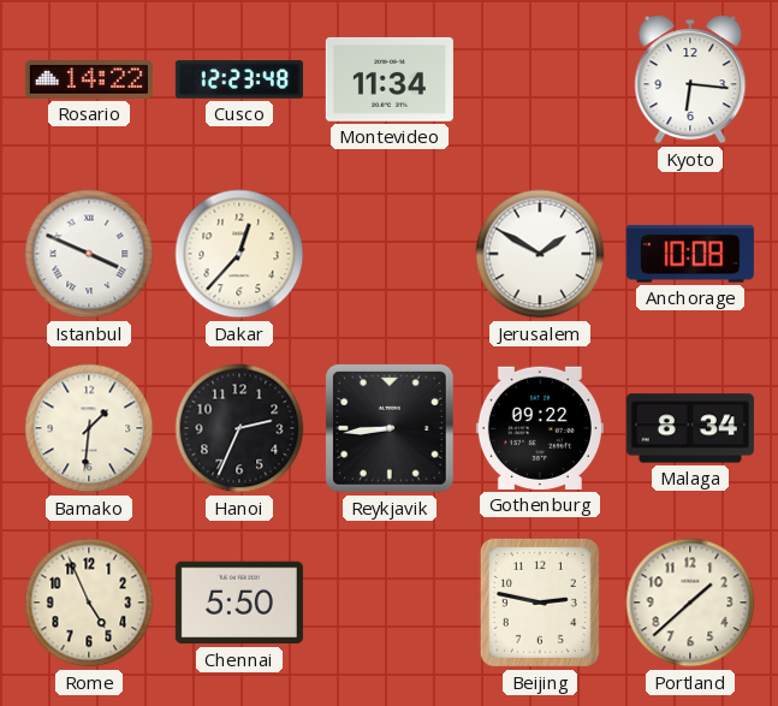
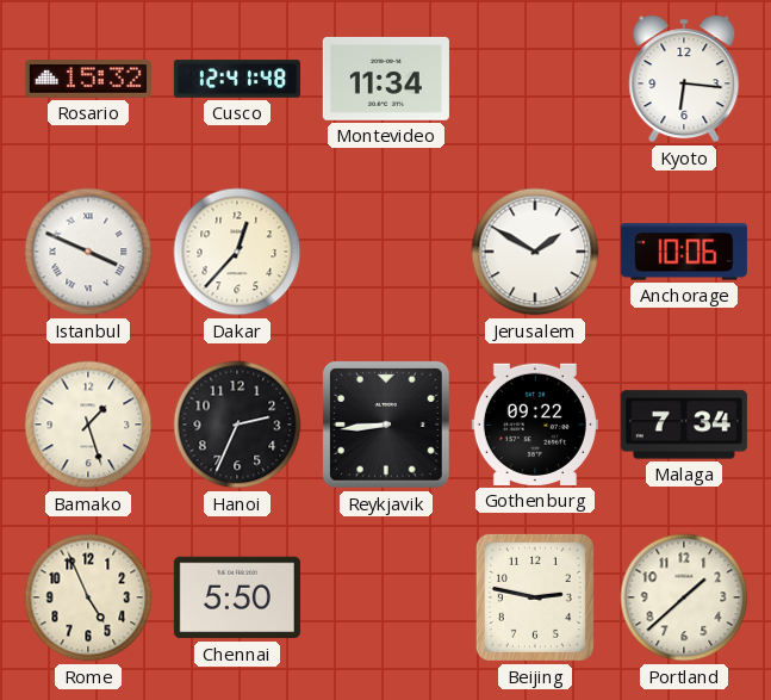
Rosario: 14:22 -> 15:32
Cusco: 12:23 -> 12:41
Anchorage: 10:08 -> 10:06
Bamako: 1:31 -> 1:27
Malaga: 8:34 -> 7:34
